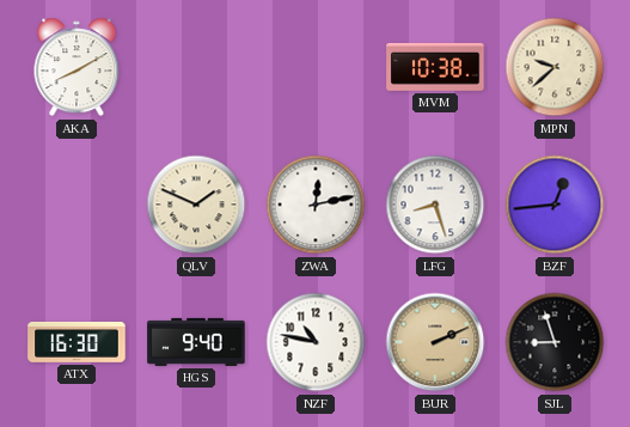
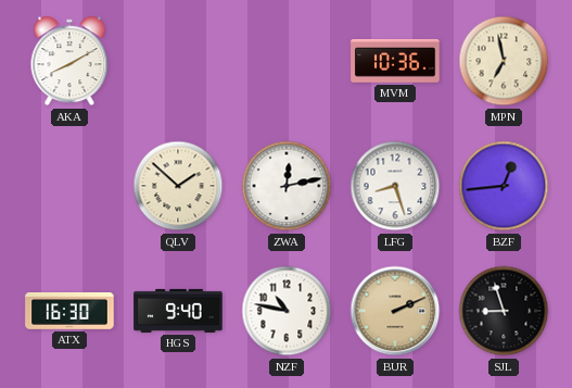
MVM: 10:38 -> 10:36
MPN: 9:38 -> 6:58
QLV: 1:49 -> 1:52
